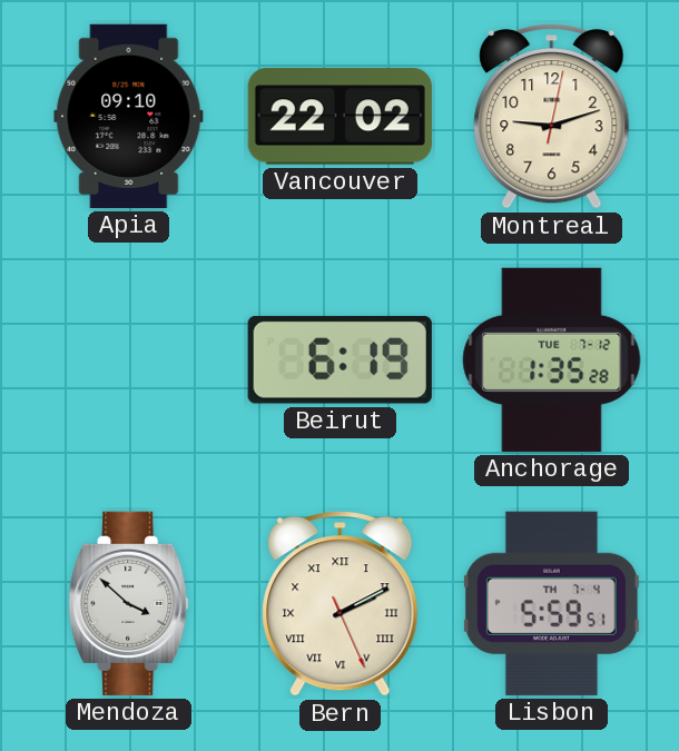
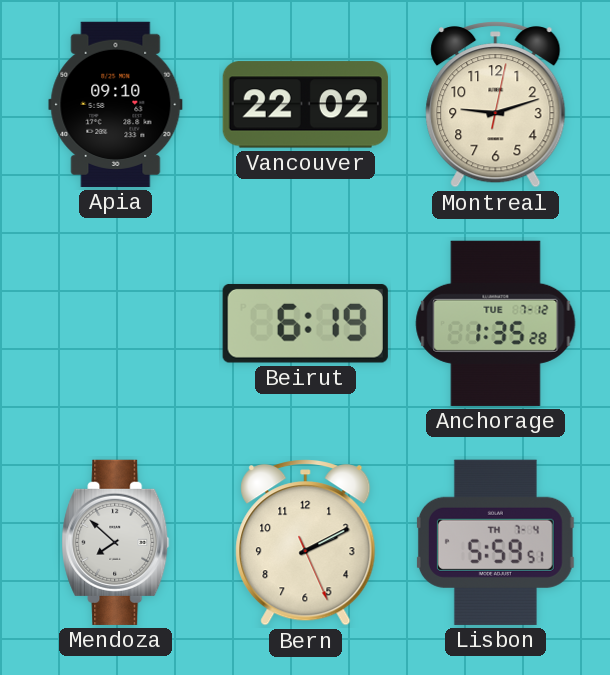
Mendoza: 3:52 -> 7:52
Bern numerals: Roman -> Arabic
